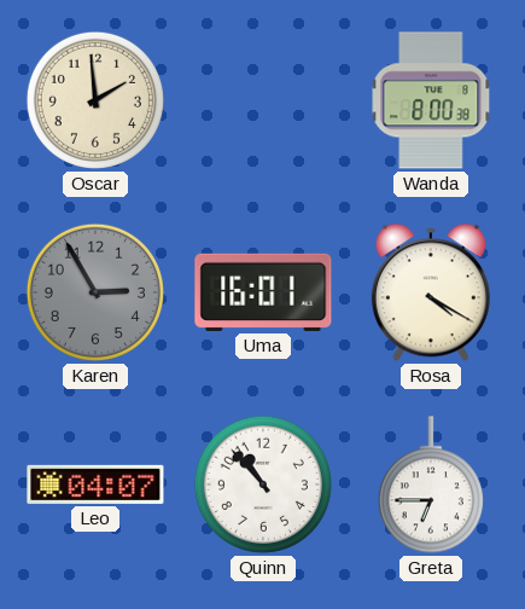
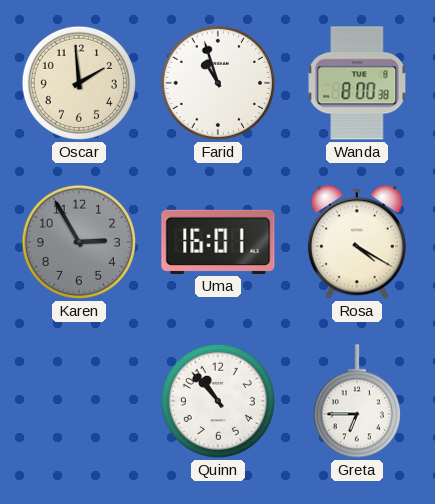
Farid: none -> 10:57
Leo: 04:07 -> none
